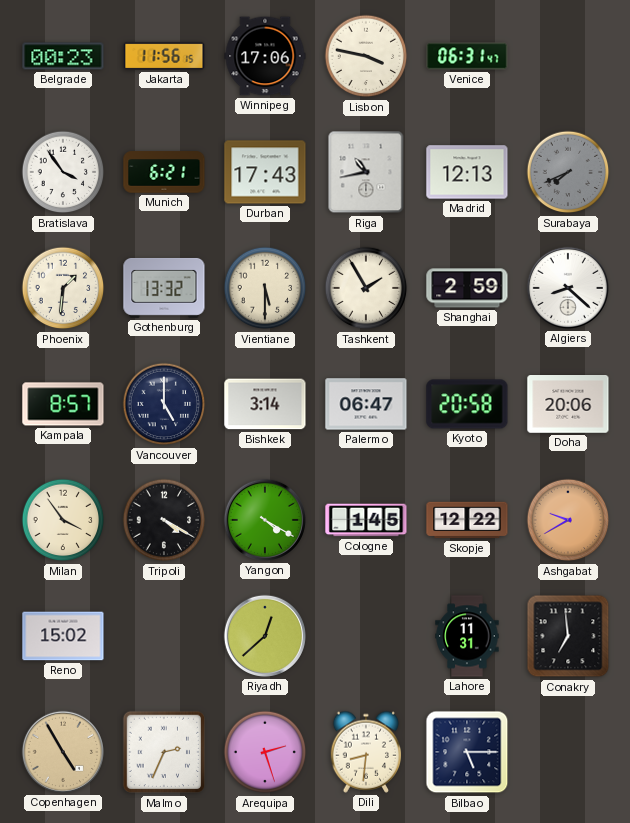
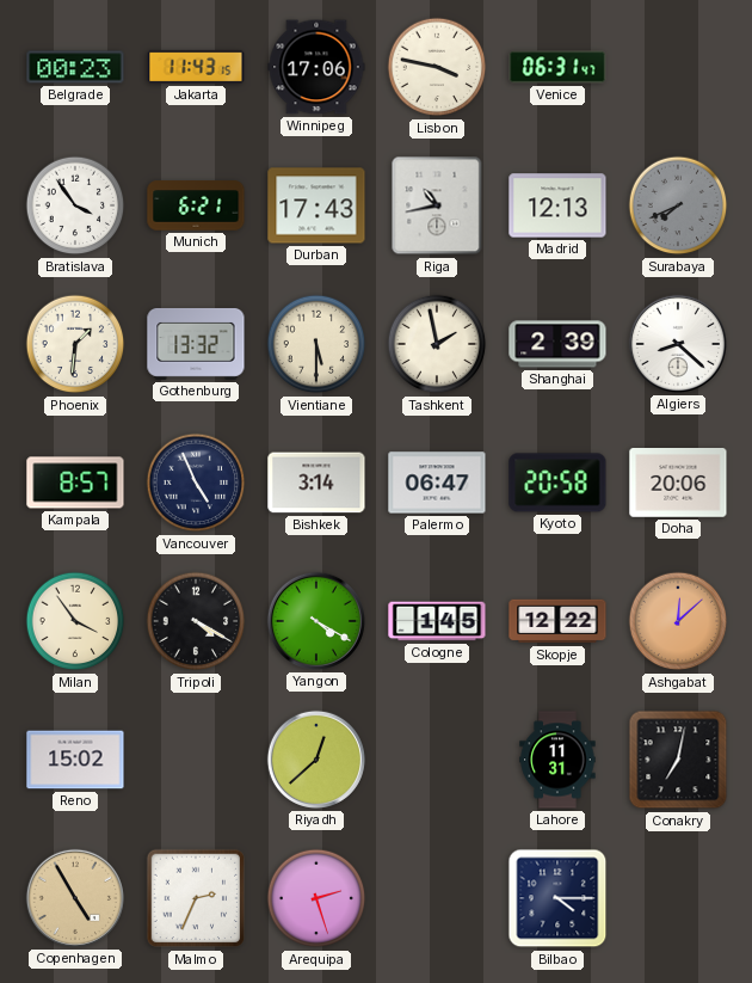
Jakarta: 11:56 -> 11:43
Tashkent: 1:55 -> 1:58
Shanghai: 2:59 -> 2:39
Vancouver: 5:00 -> 4:56
Ashgabat: 9:40 -> 12:08
Conakry: 6:59 -> 7:02
Dili: 8:31 -> none
Bilbao: 5:15 -> 4:15
